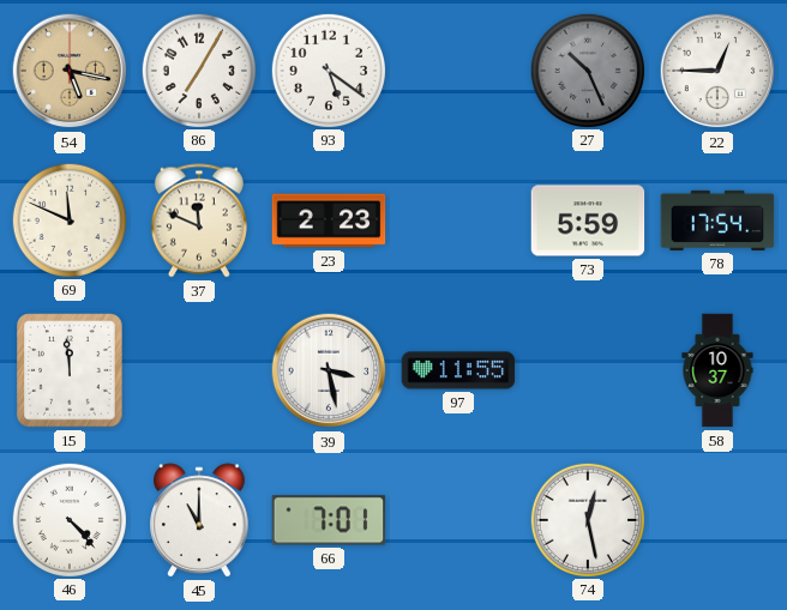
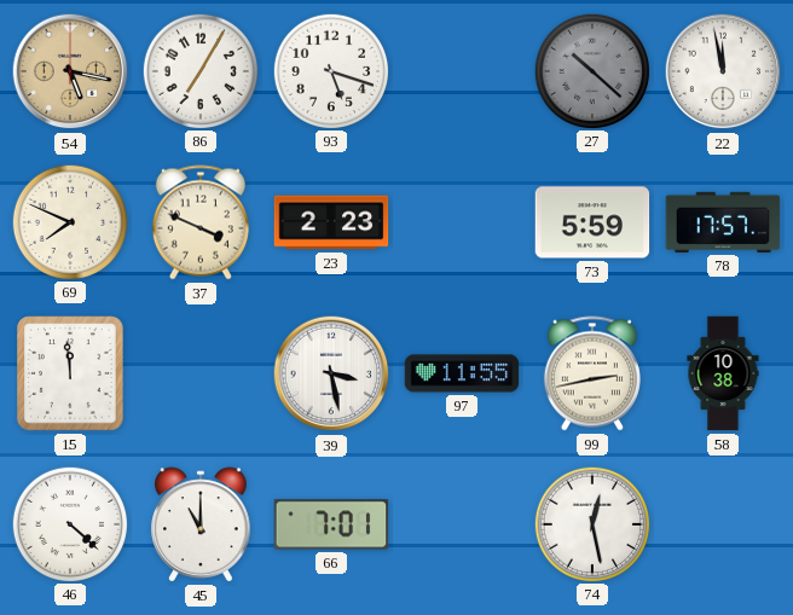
93: 5:21 -> 5:18
27: 10:26 -> 10:22
22: 12:45 -> 11:58
69: 11:49 -> 7:49
37: 11:49 -> 3:49
78: 17:54 -> 17:57
99: none -> 2:43
58: 10:37 -> 10:38
46: 4:23 -> 4:22
